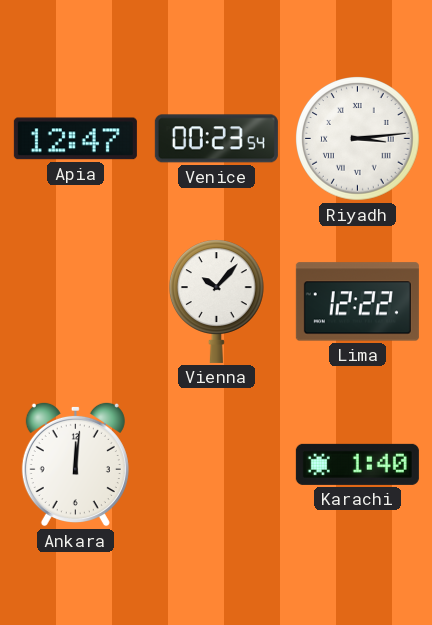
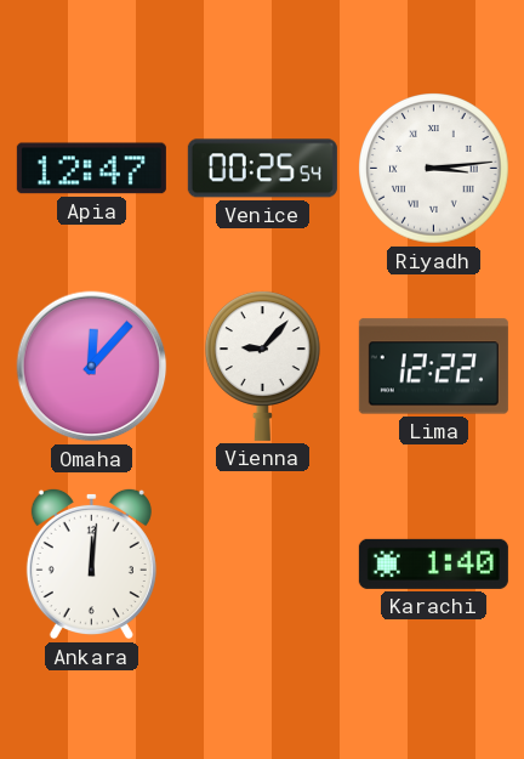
Venice: 00:23 -> 00:25
Omaha: none -> 12:07
Vienna: 10:07 -> 9:07
